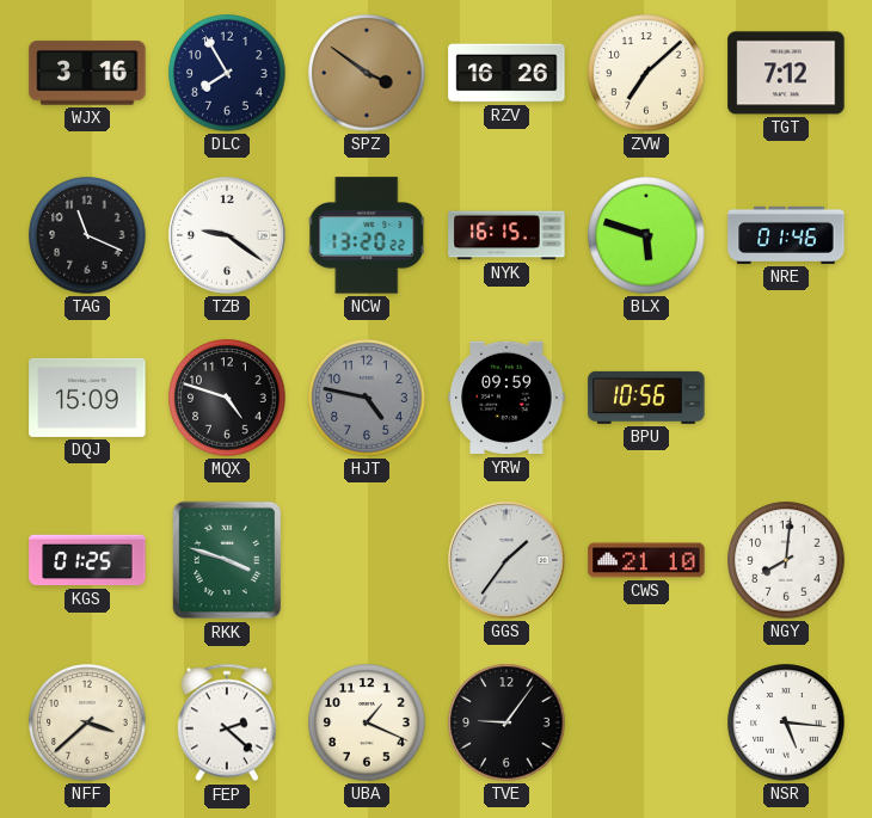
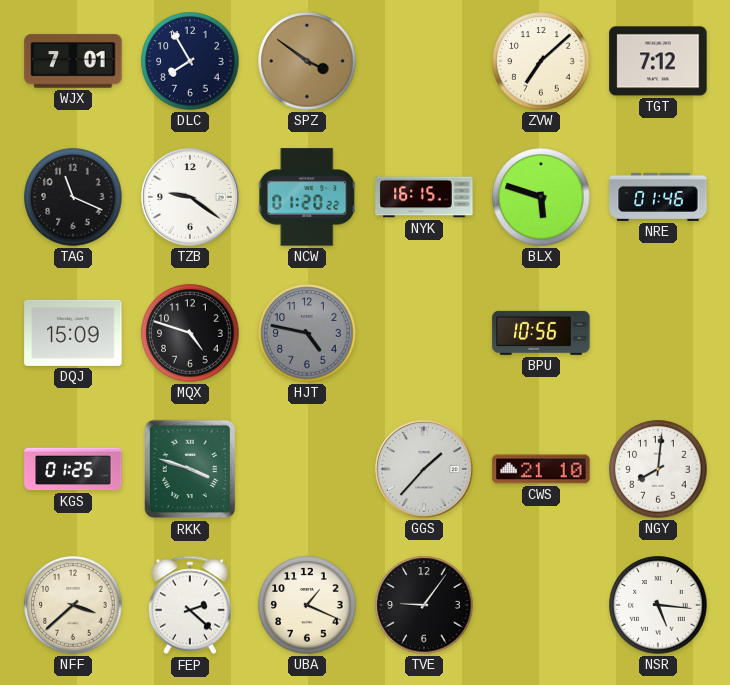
WJX: 3:16 -> 7:01
RZV: 16:26 -> none
NCW: 13:20 -> 01:20
YRW: 09:59 -> none
GGS: 1:36 -> 1:37
